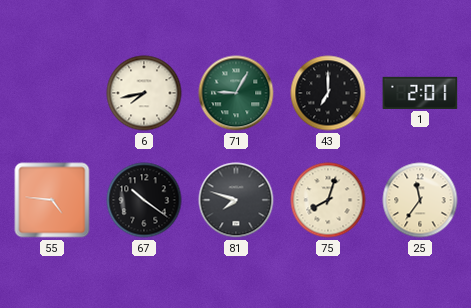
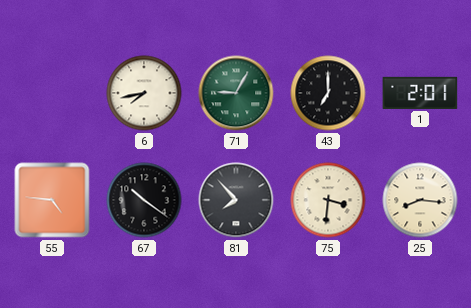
81: 7:48 -> 7:53
75: 8:03 -> 3:31
25: 11:36 -> 8:16
